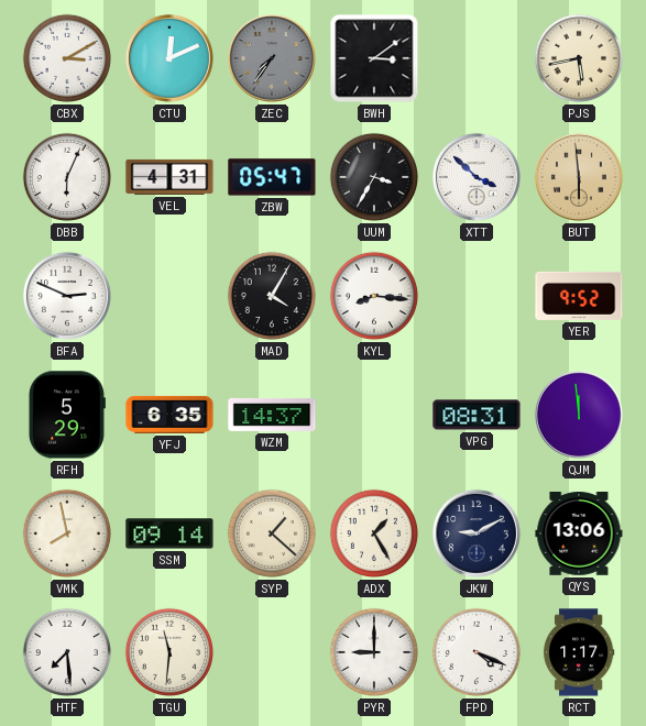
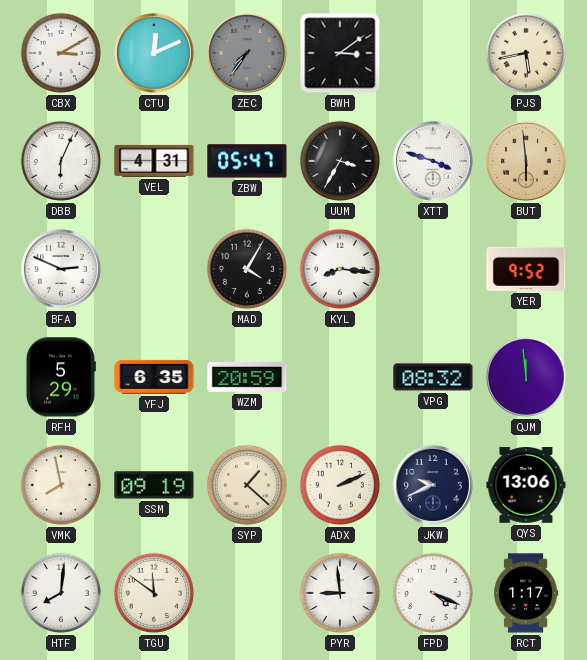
XTT: 3:52 -> 3:48
WZM: 14:37 -> 20:59
VPG: 08:31 -> 08:32
SSM: 09:14 -> 09:19
ADX: 1:25 -> 2:11
JKW: 9:10 -> 9:41
HTF: 7:29 -> 8:01
TGU: 11:31 -> 11:51
PYR: 9:00 -> 8:59
